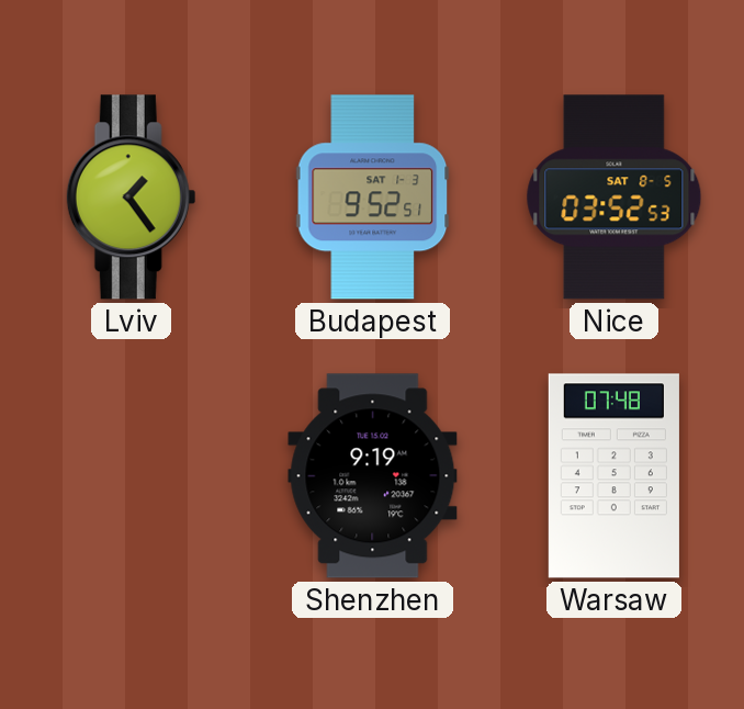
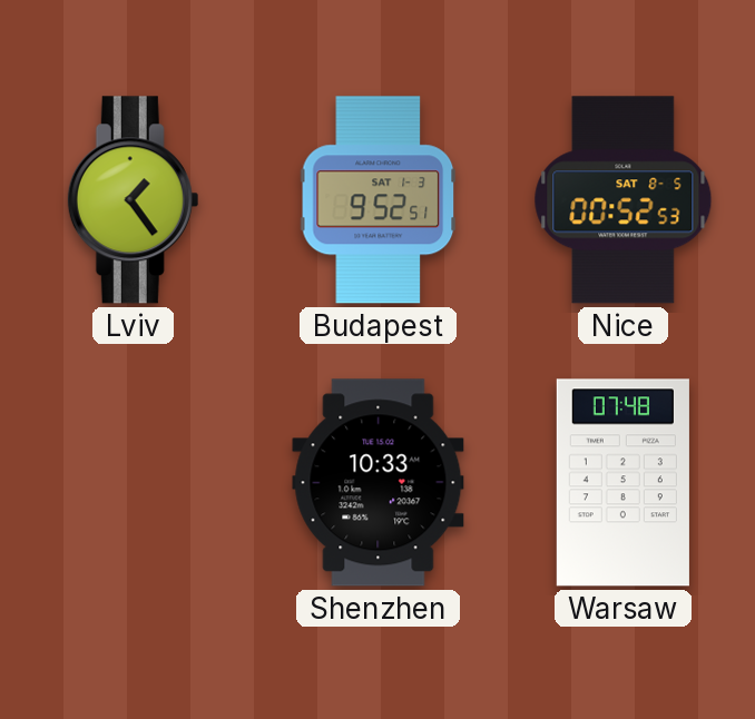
Nice: 03:52 -> 00:52
Shenzhen: 9:19 -> 10:33
